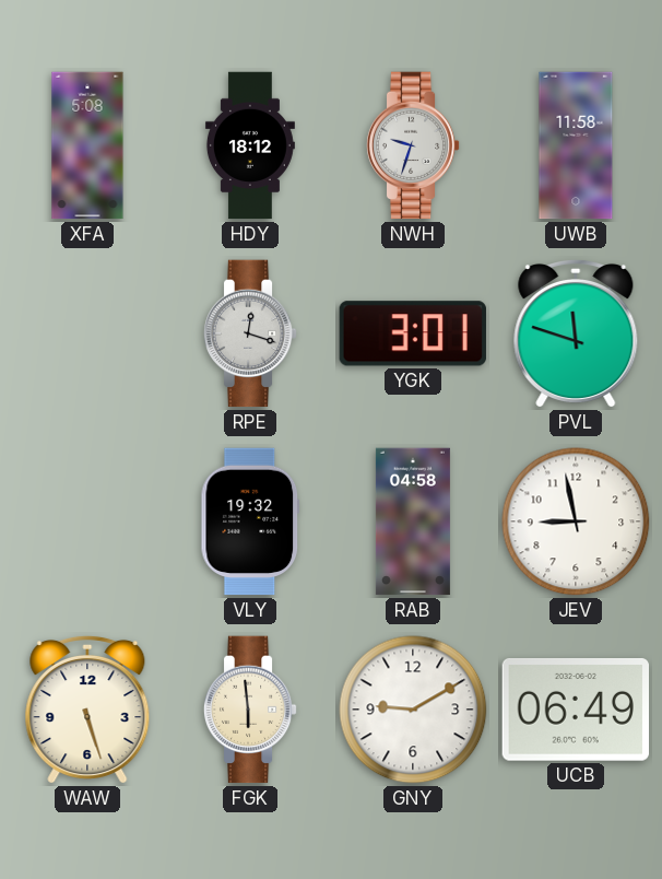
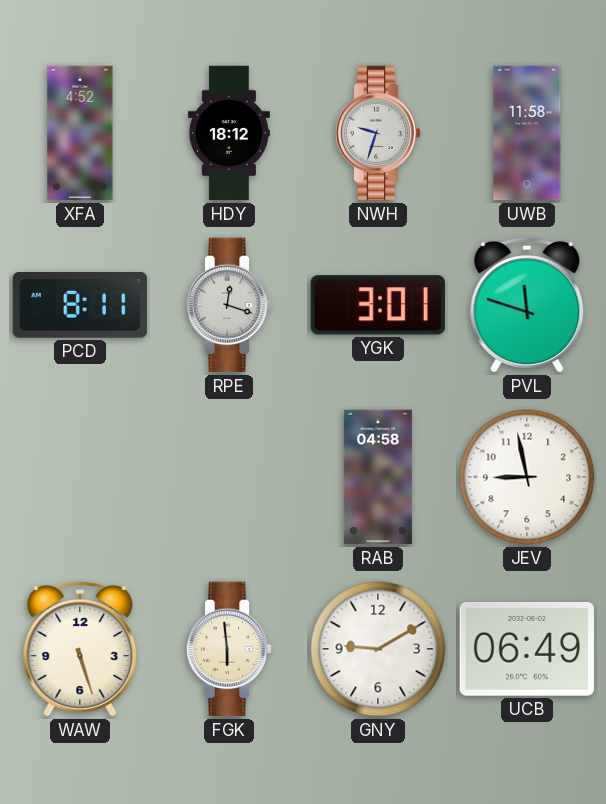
XFA: 5:08 -> 4:52
PCD: none -> 8:11
VLY: 19:32 -> none
